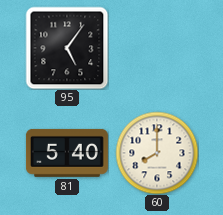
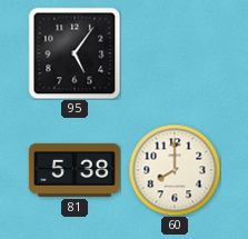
81: 5:40 -> 5:38
